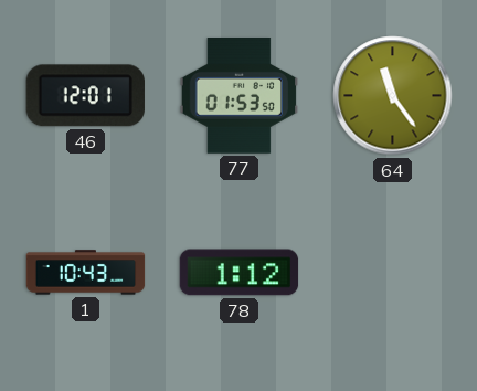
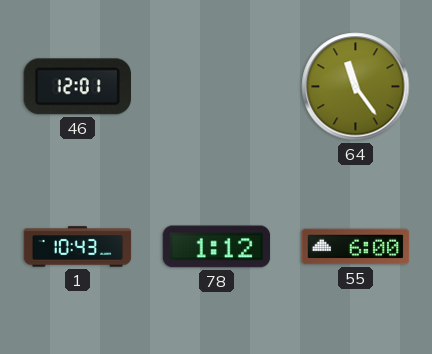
77: 01:53 -> none
55: none -> 6:00
